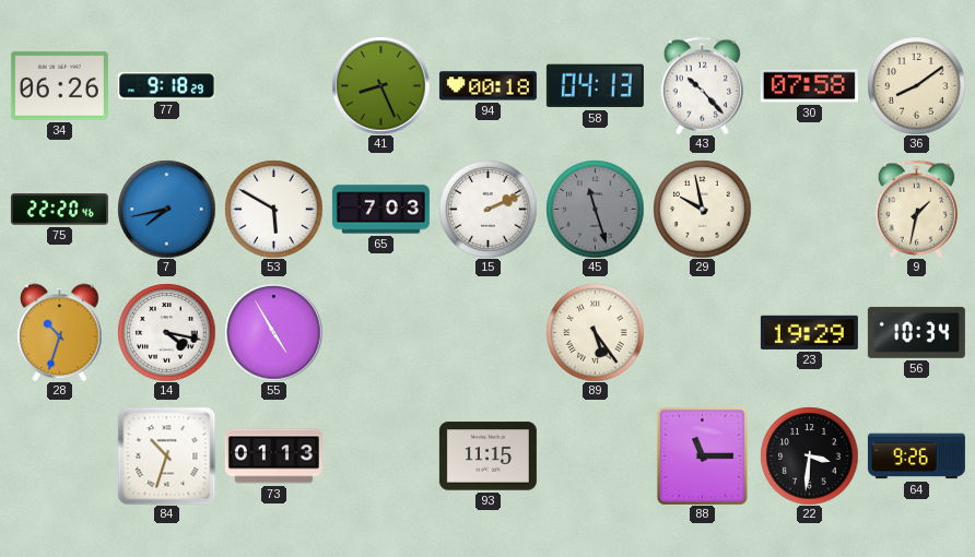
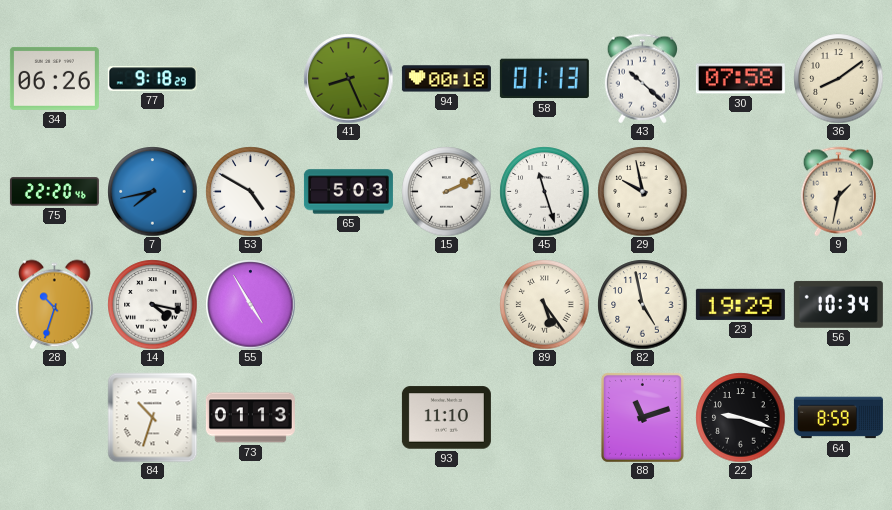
58: 04:13 -> 01:13
43: 10:23 -> 10:22
53: 5:50 -> 4:50
65: 7:03 -> 5:03
45 dial: grey -> white
82: none -> 4:58
93: 11:15 -> 11:10
88: 11:15 -> 11:12
22: 3:31 -> 9:18
64: 9:26 -> 8:59
